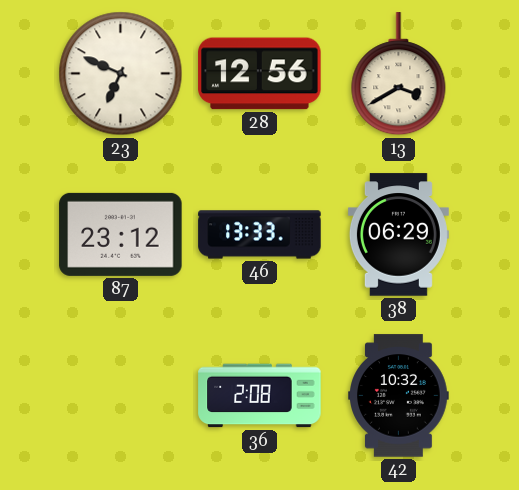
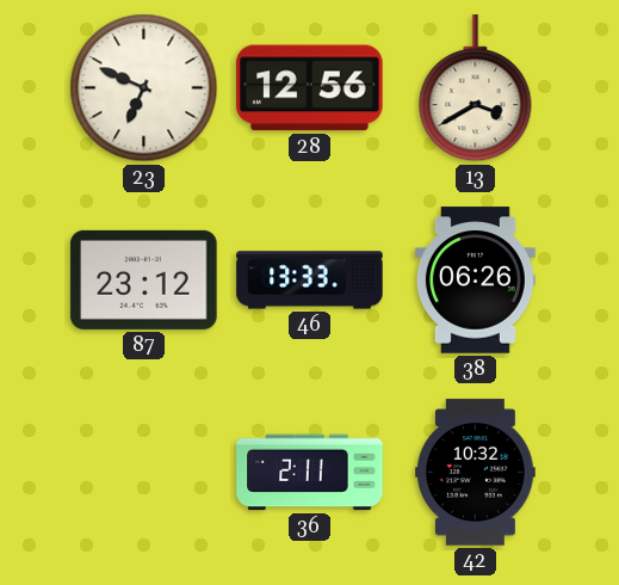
38: 06:29 -> 06:26
36: 2:08 -> 2:11
